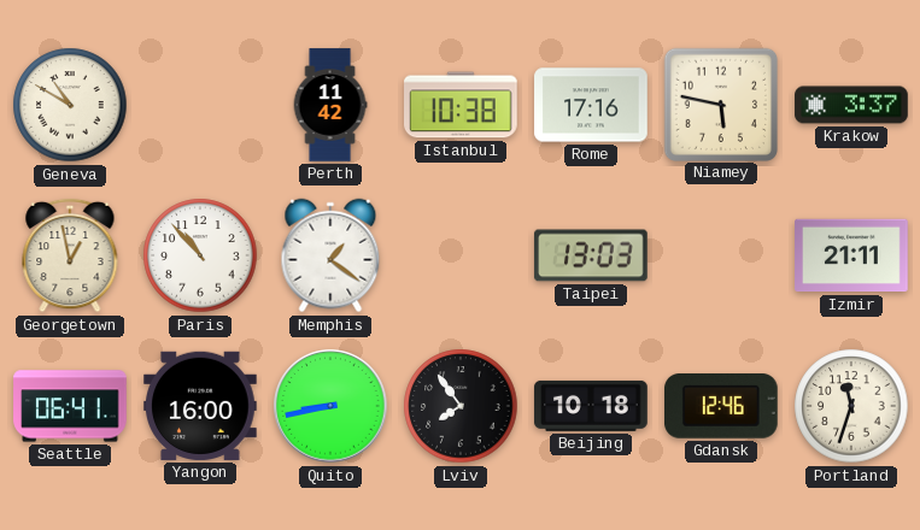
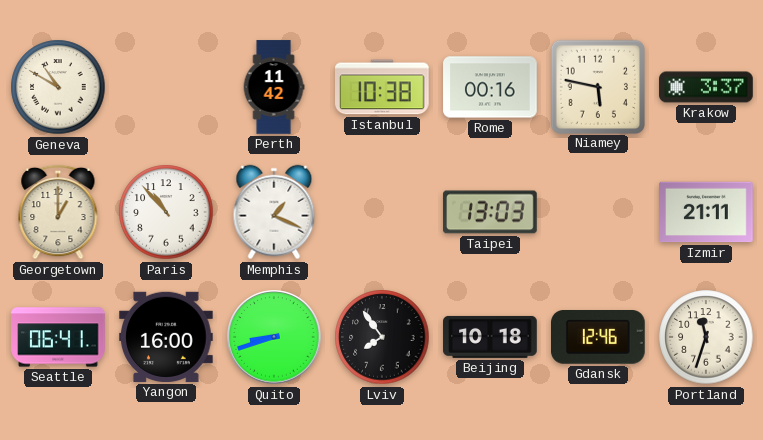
Rome: 17:16 -> 00:16
Georgetown: 12:58 -> 1:00
Memphis: 1:21 -> 1:19
Quito: 8:43 -> 8:42
